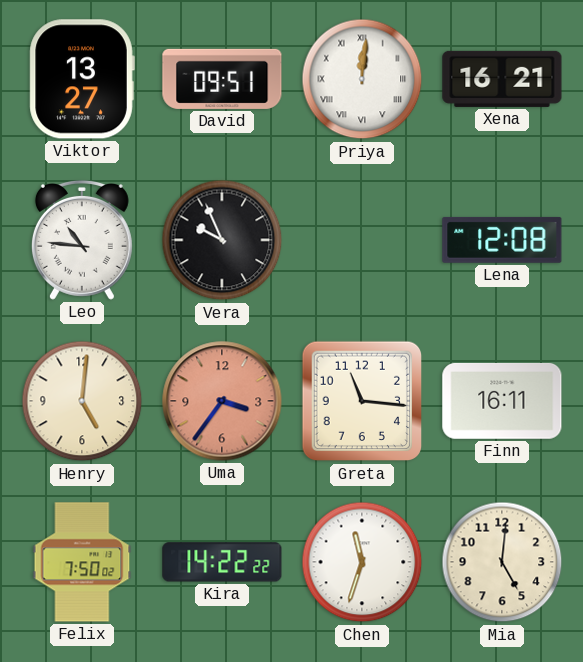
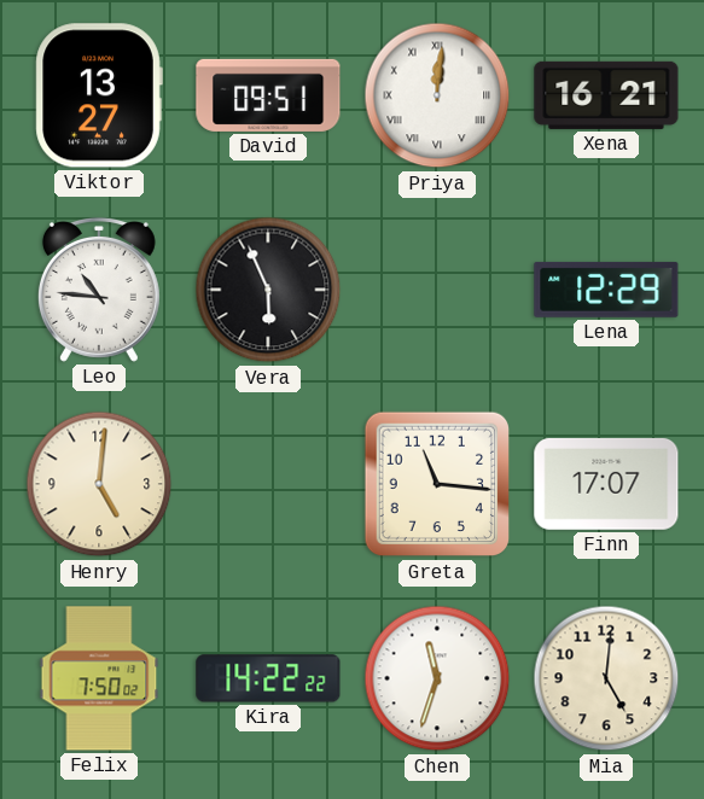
Vera: 9:56 -> 5:56
Lena: 12:08 -> 12:29
Uma: 3:36 -> none
Finn: 16:11 -> 17:07
